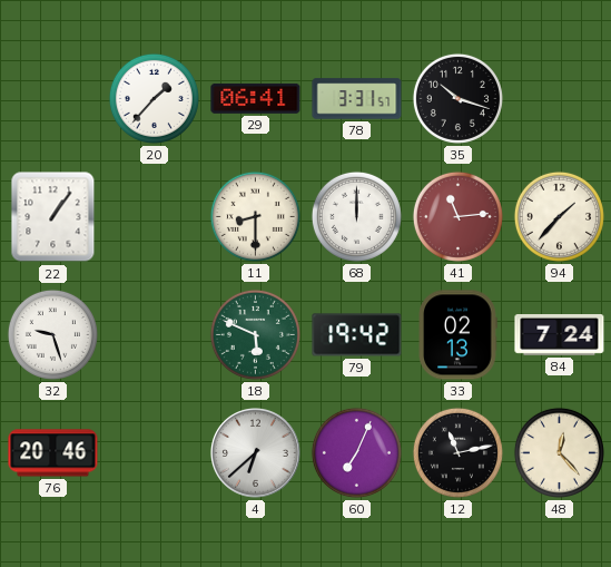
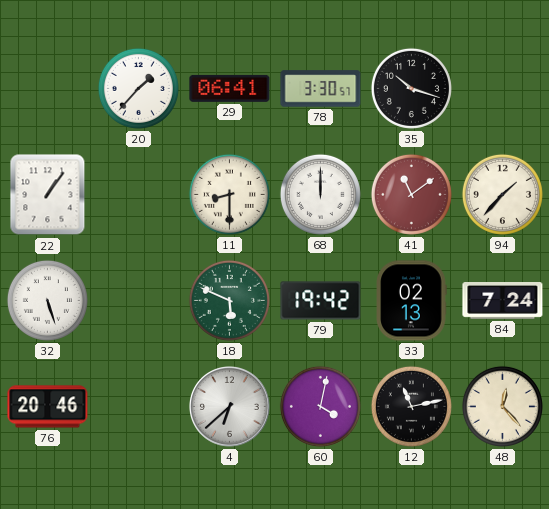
78: 3:31 -> 3:30
41: 11:14 -> 11:09
32: 9:27 -> 5:27
60: 7:04 -> 4:02
